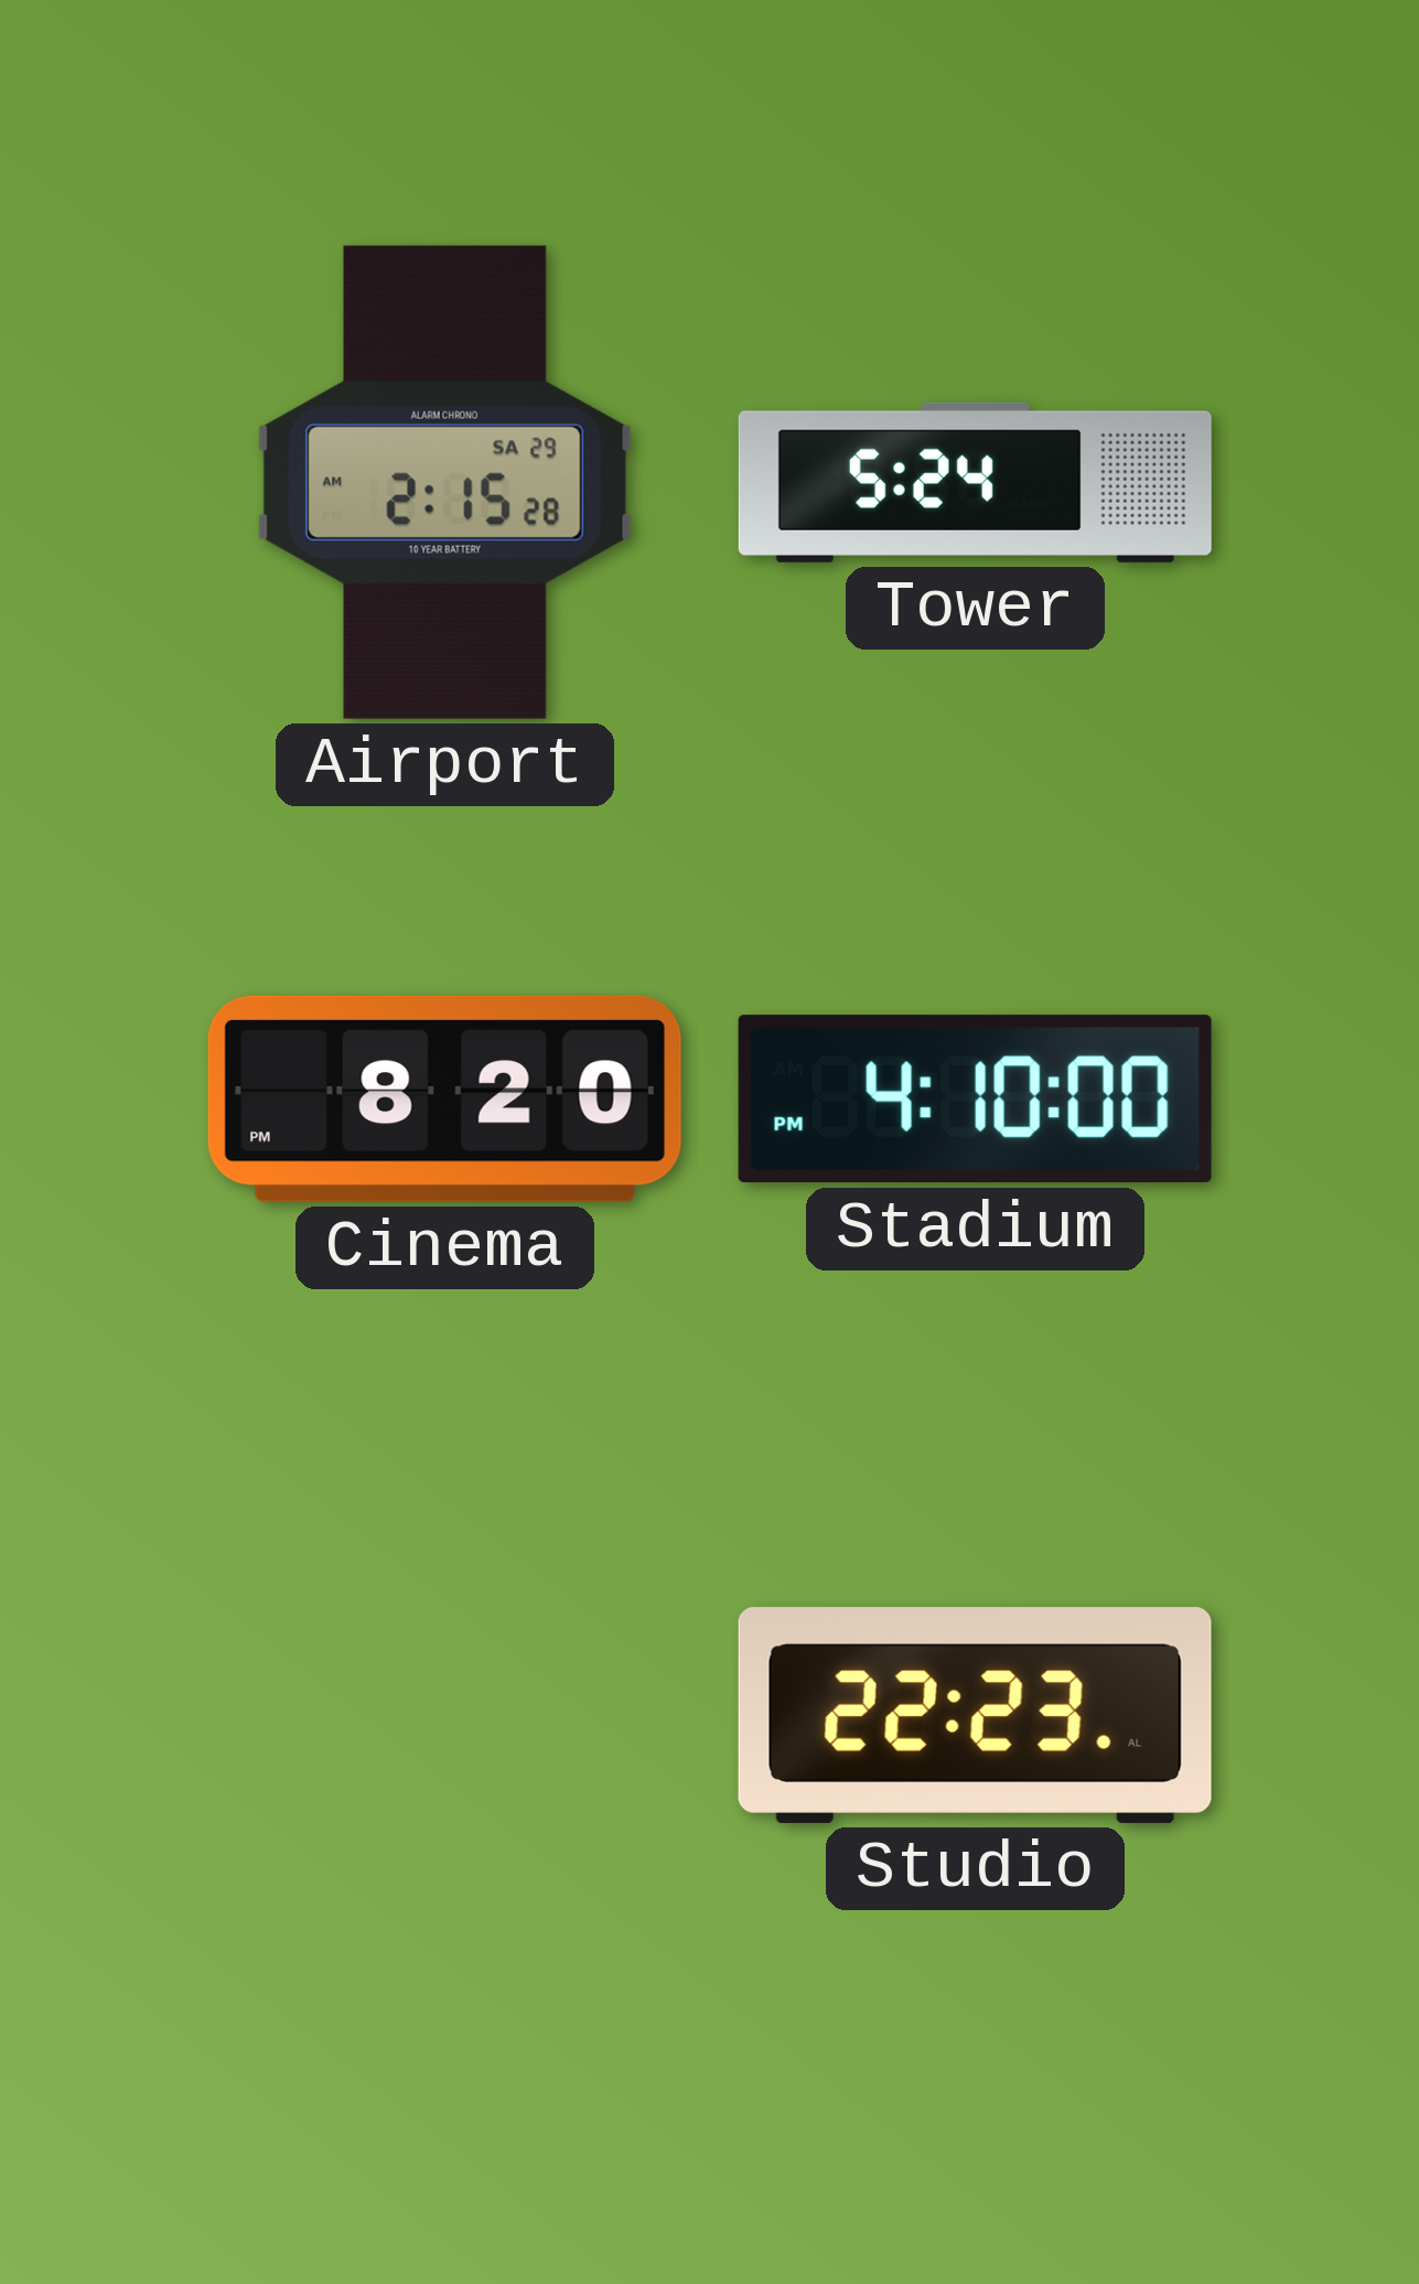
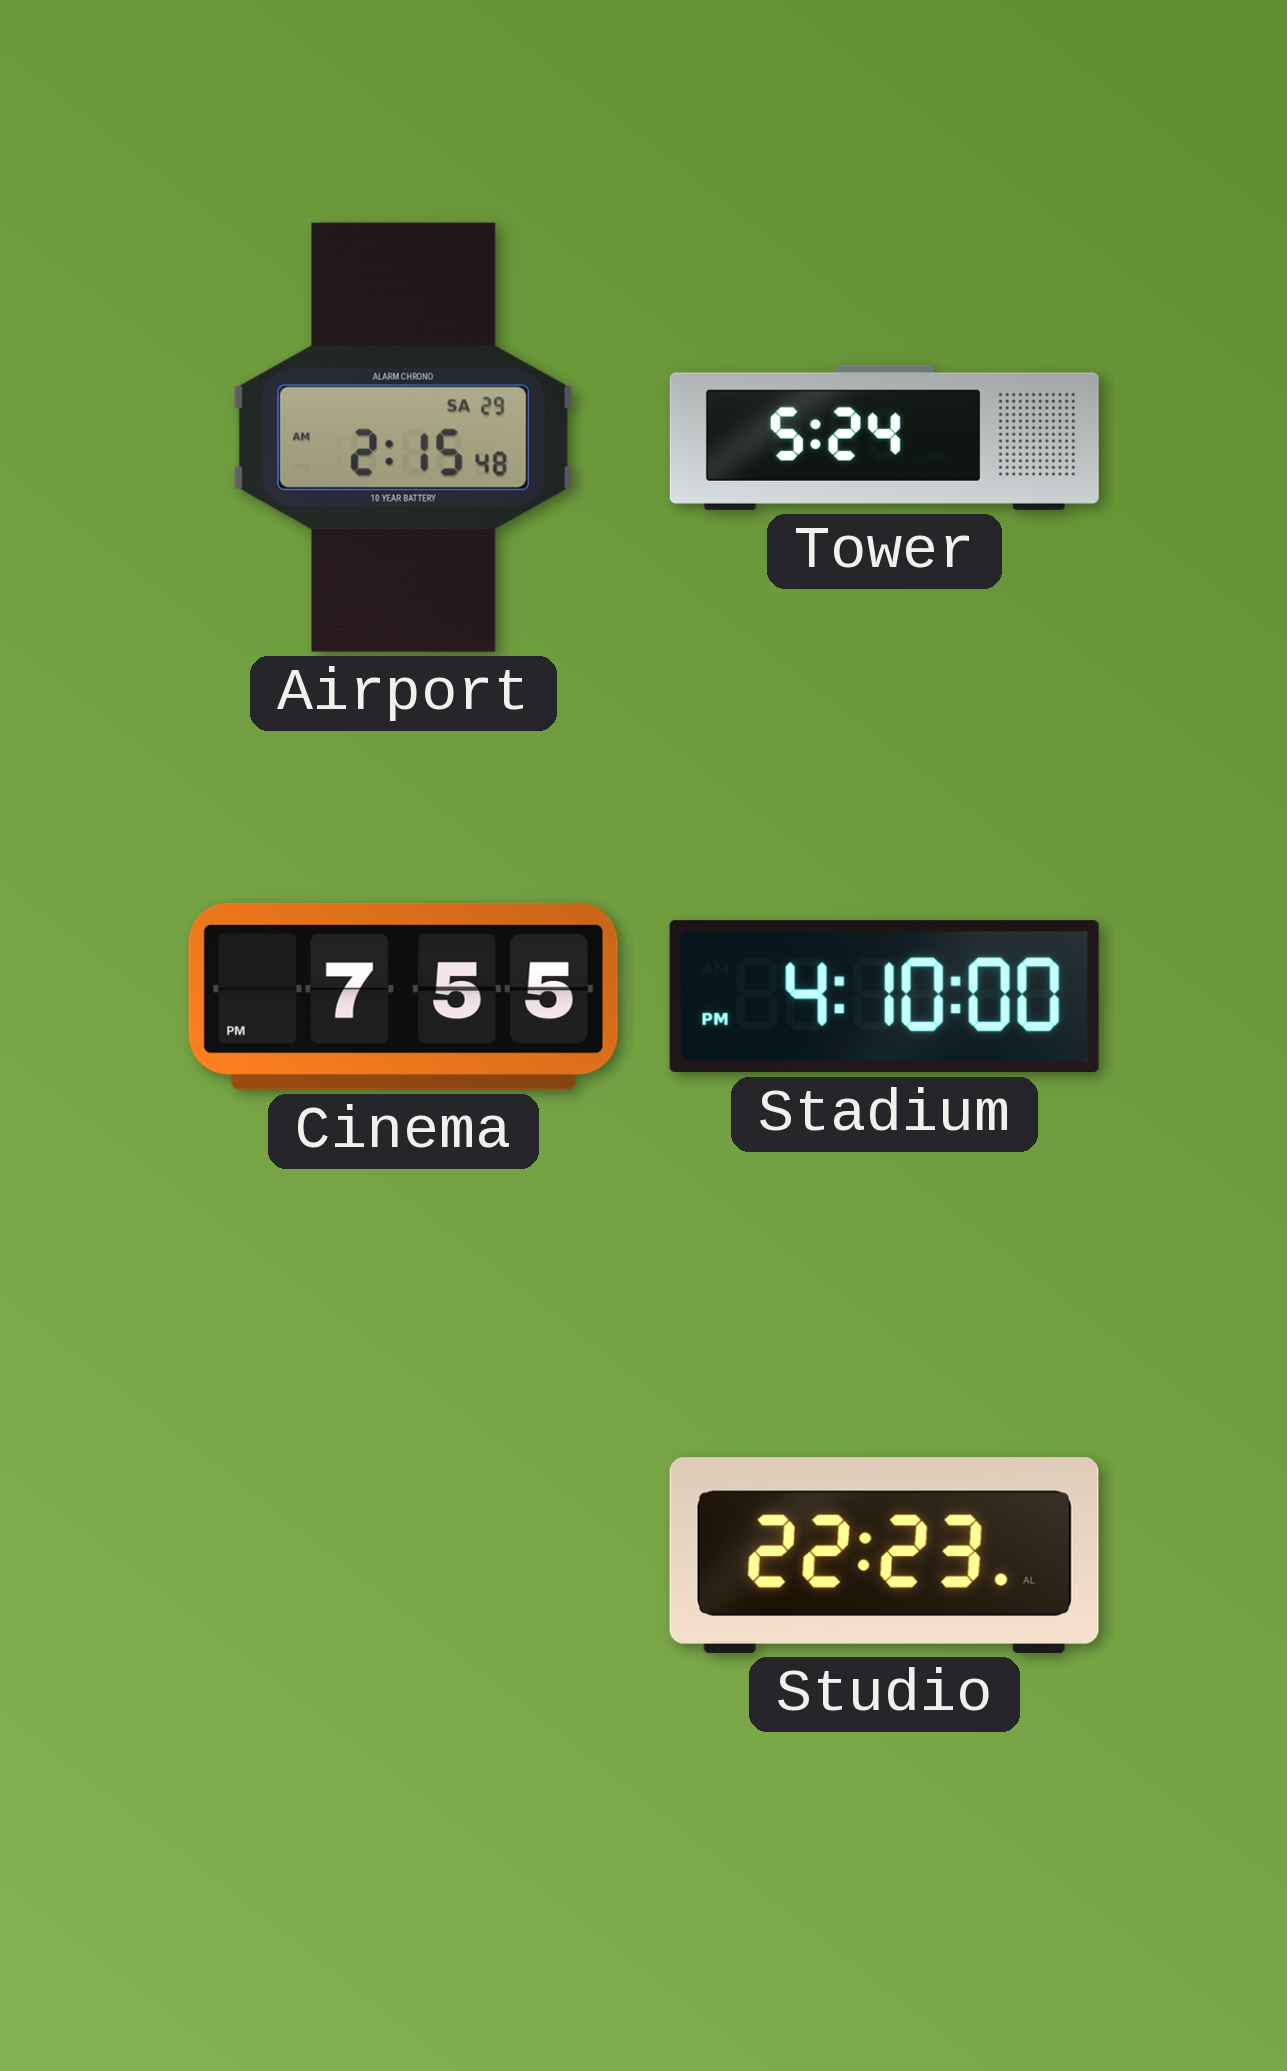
Airport: 2:15:28 AM -> 2:15:48 AM
Cinema: 8:20 -> 7:55
